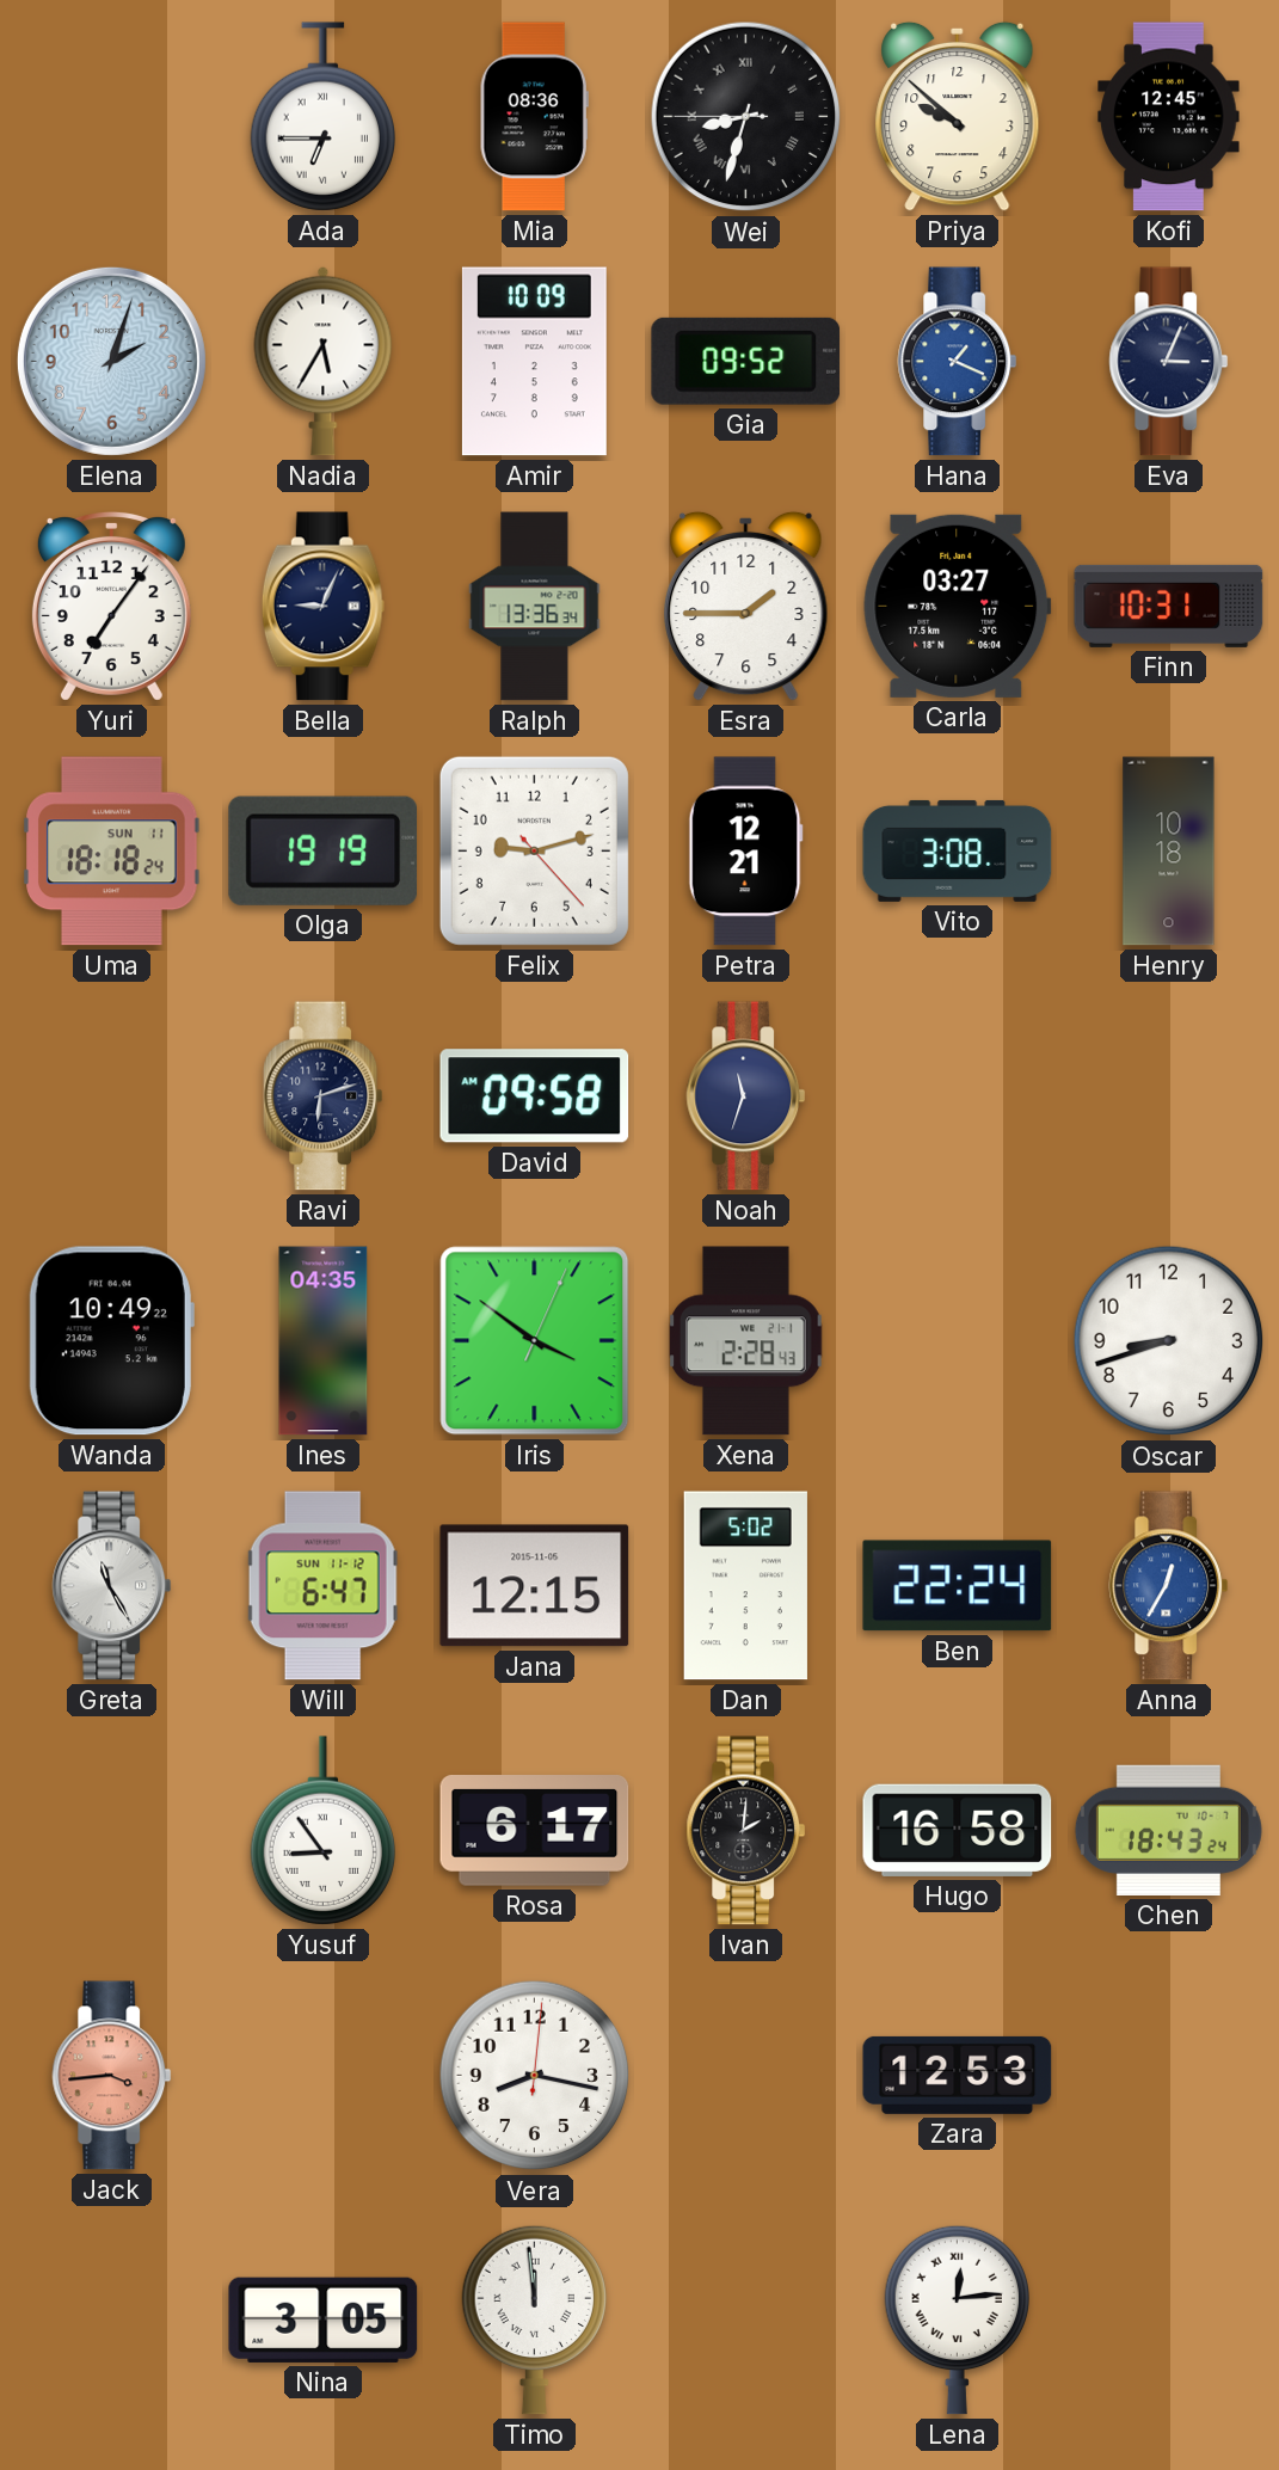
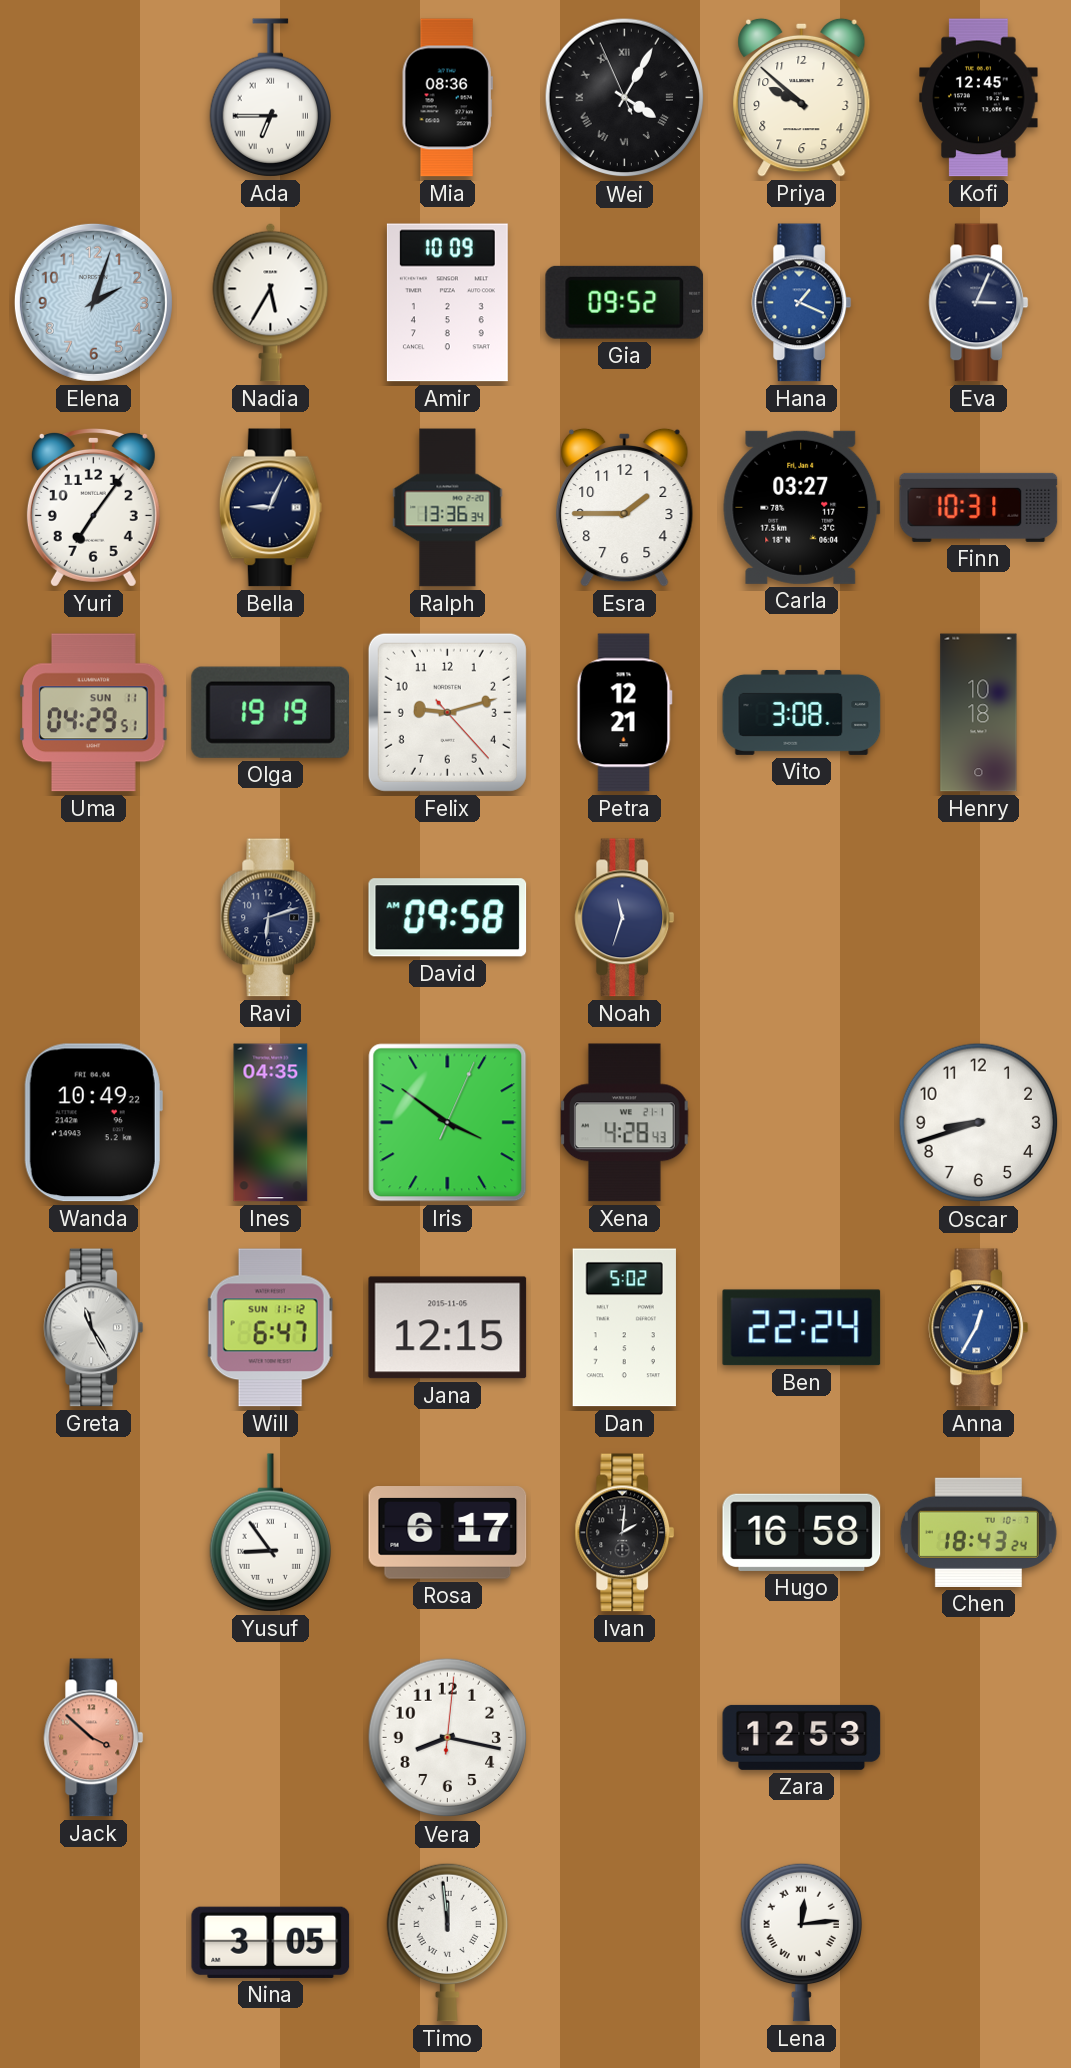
Wei: 8:32 -> 4:04
Uma: 18:18 -> 04:29
Xena: 2:28 -> 4:28
Jack: 3:44 -> 3:52
